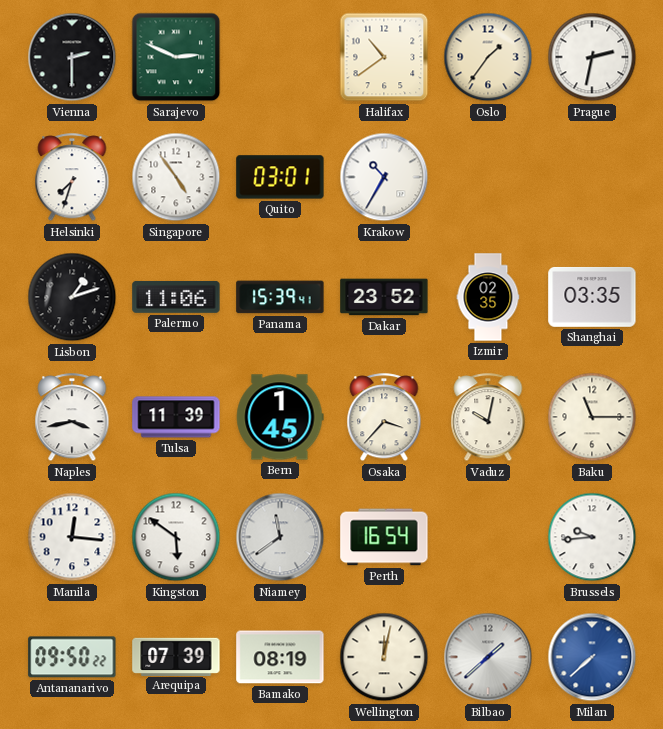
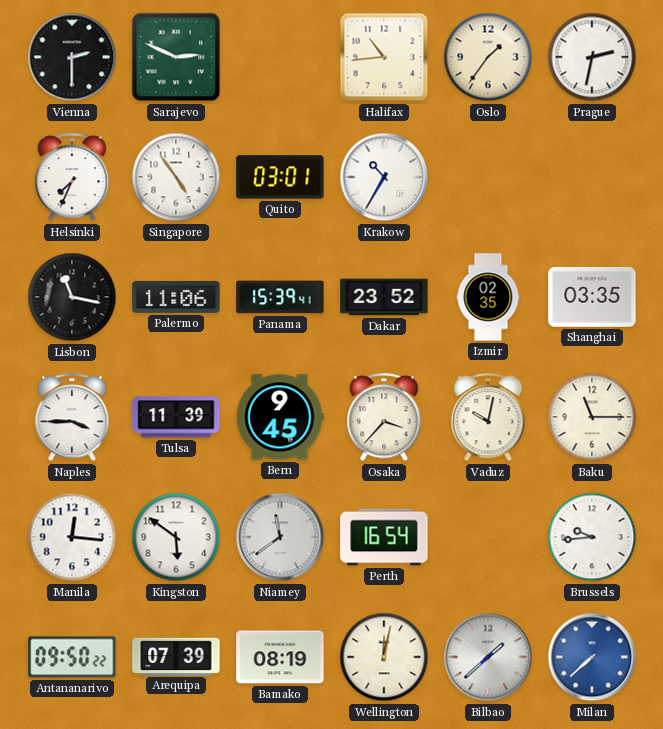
Halifax: 10:39 -> 10:44
Helsinki: 7:33 -> 7:34
Lisbon: 1:12 -> 11:17
Naples: 3:43 -> 3:45
Bern: 1:45 -> 9:45
